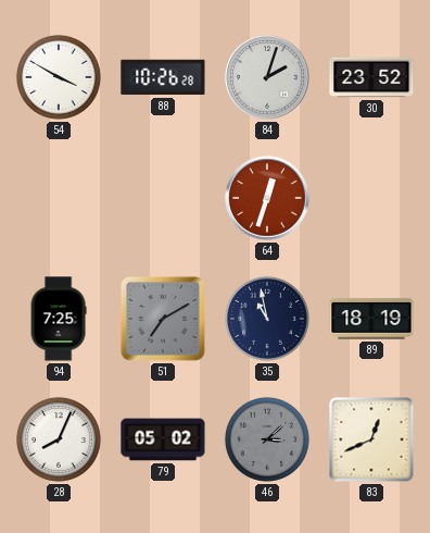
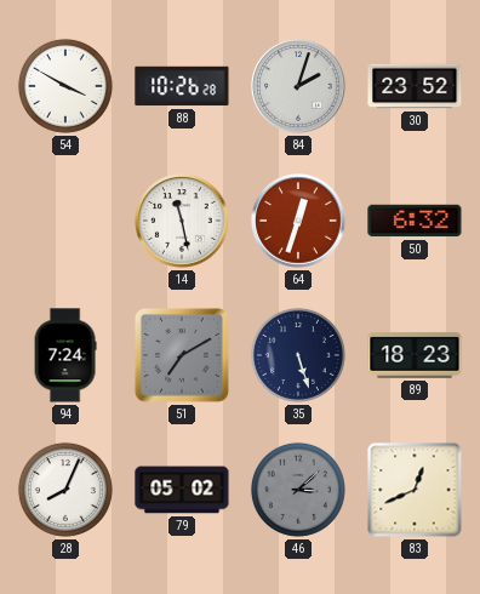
14: none -> 11:28
50: none -> 6:32
94: 7:25 -> 7:24
35: 10:58 -> 5:27
89: 18:19 -> 18:23
